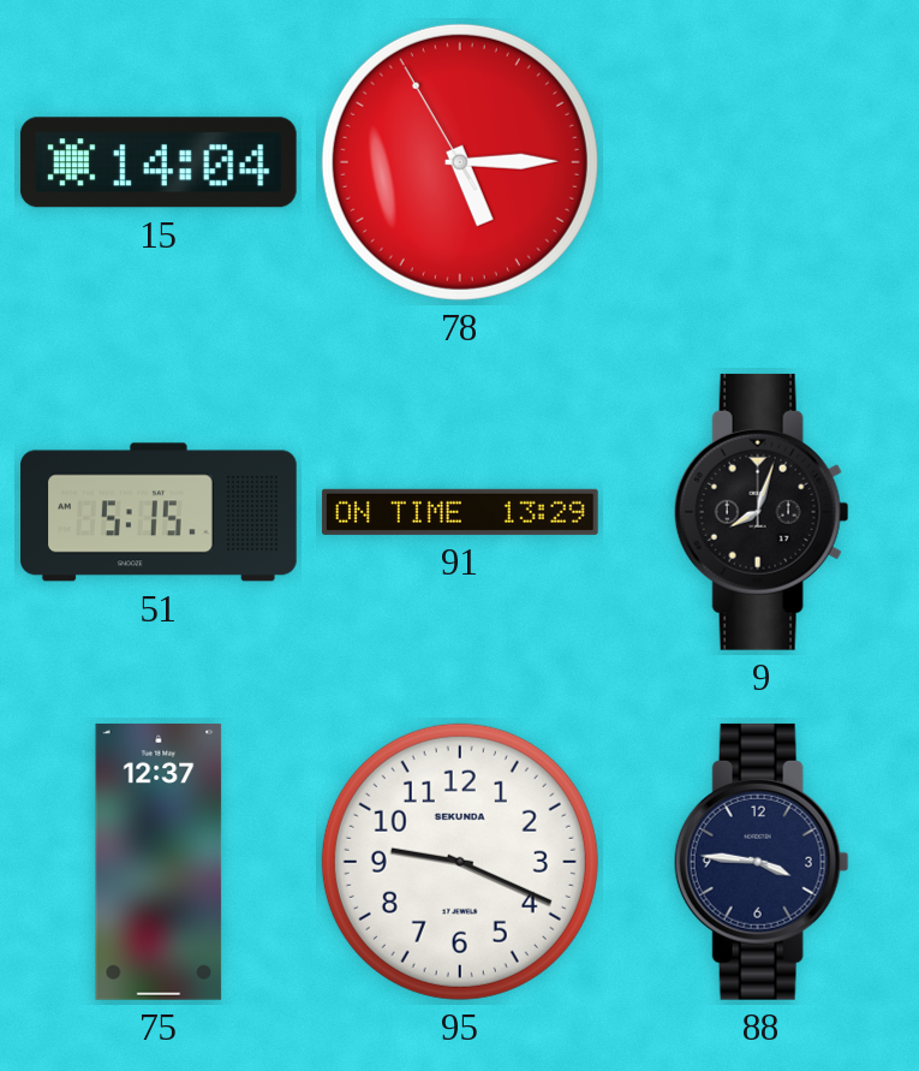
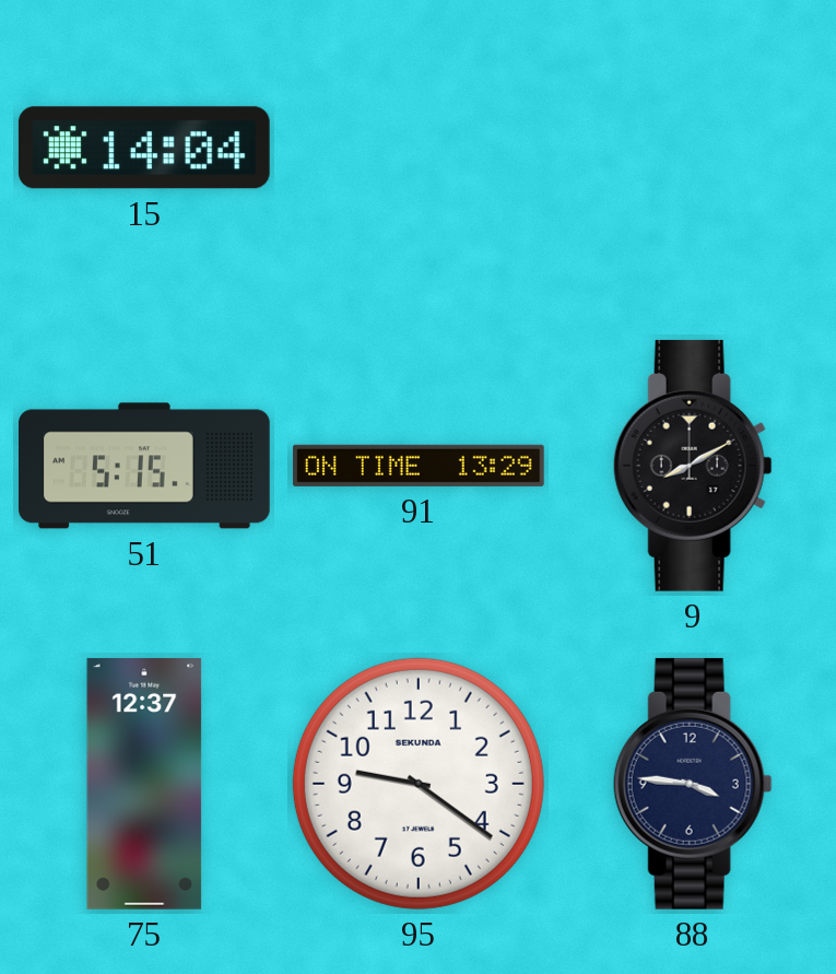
78: 5:14 -> none
9: 8:03 -> 8:10
95: 9:19 -> 9:21
